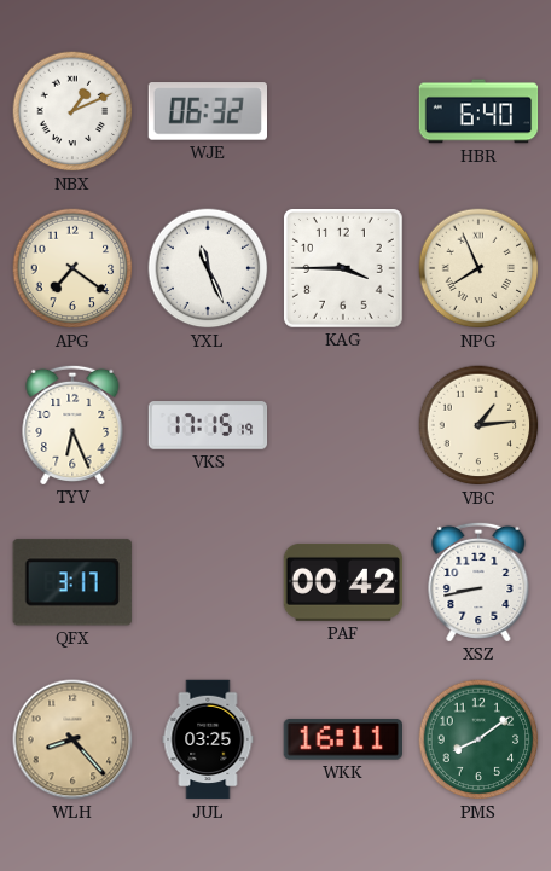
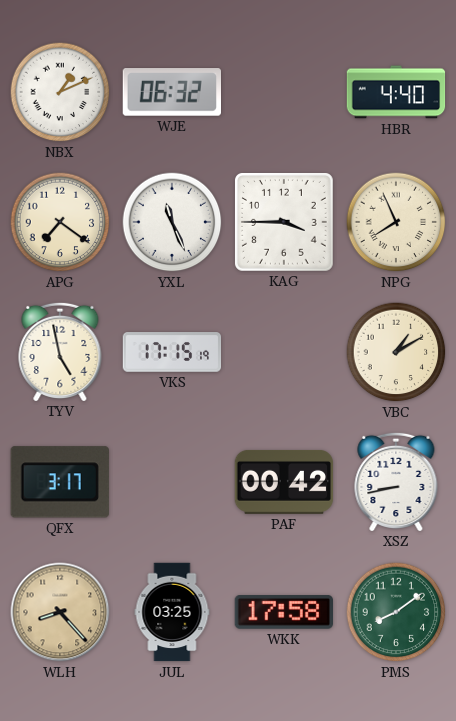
HBR: 6:40 -> 4:40
TYV: 6:26 -> 4:58
VBC: 1:14 -> 1:10
WKK: 16:11 -> 17:58
